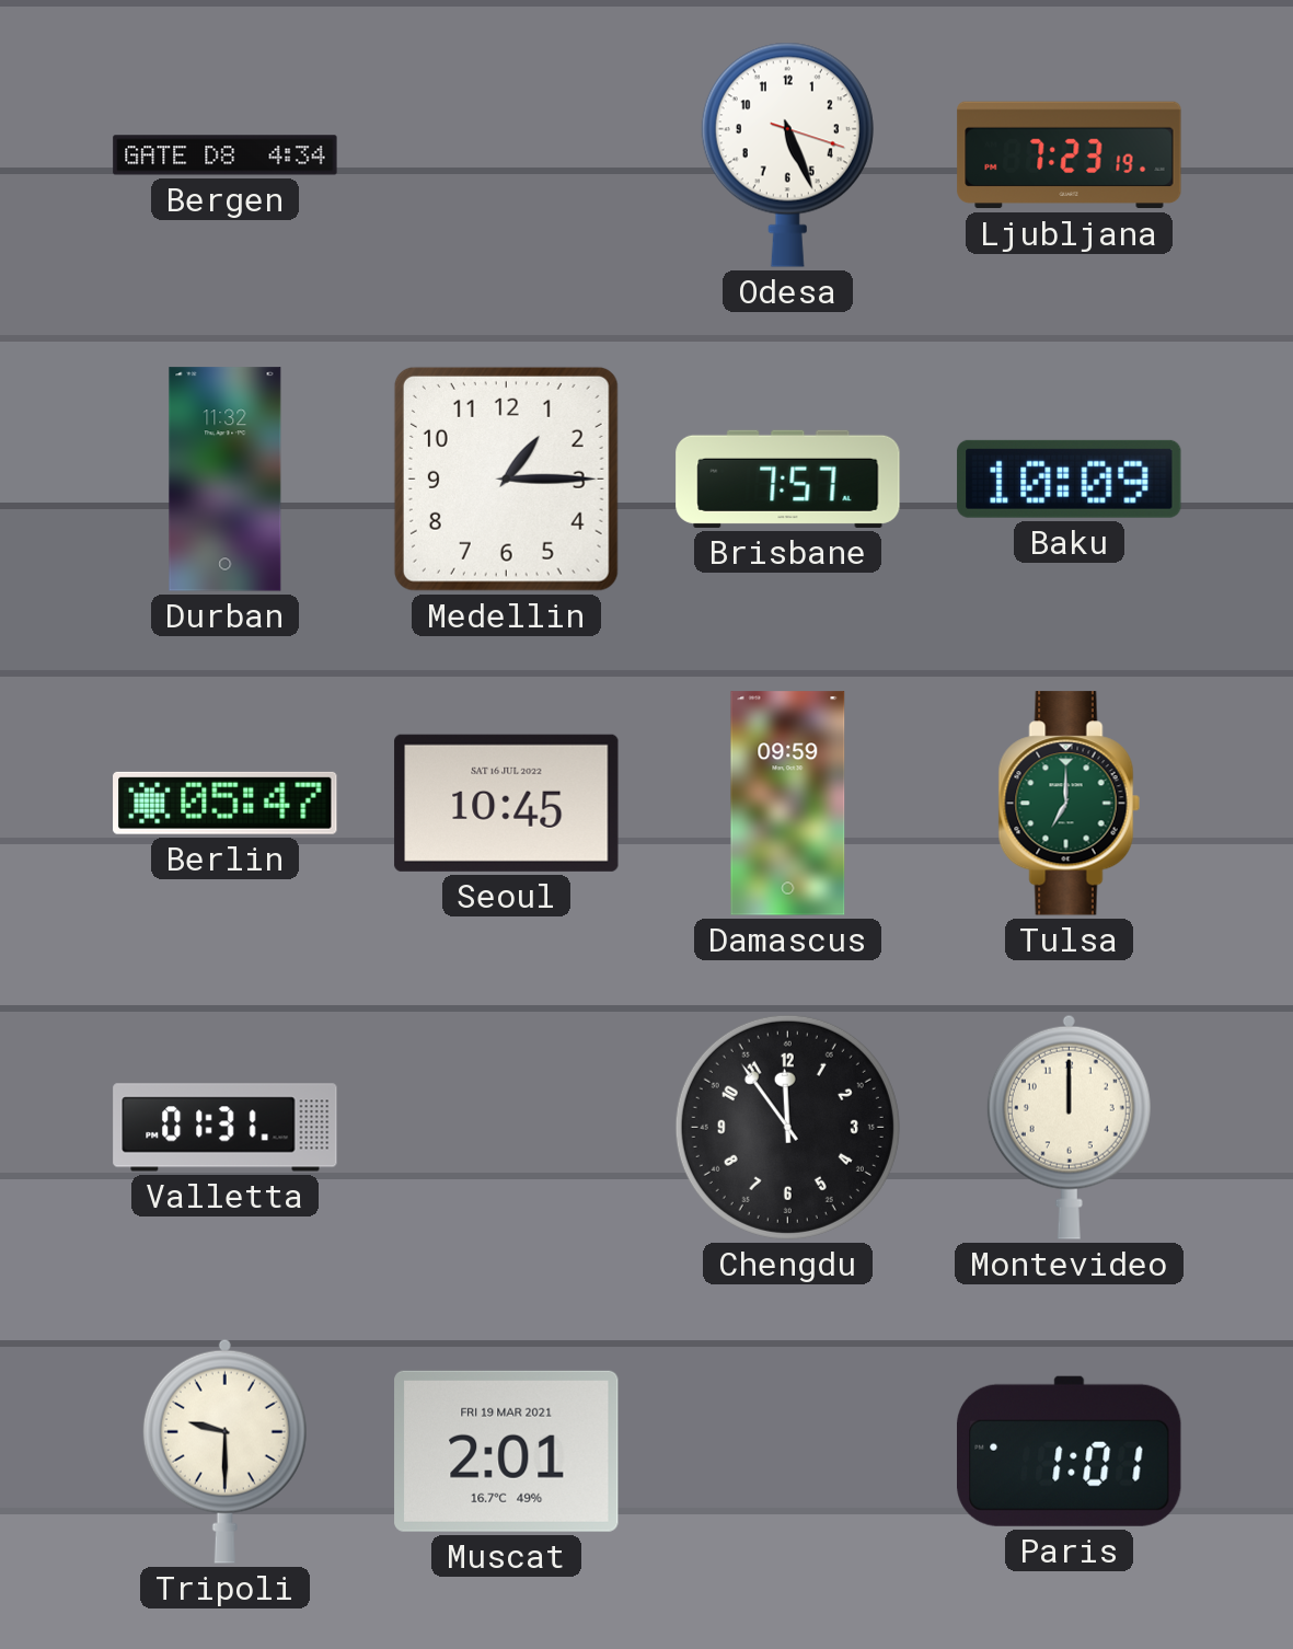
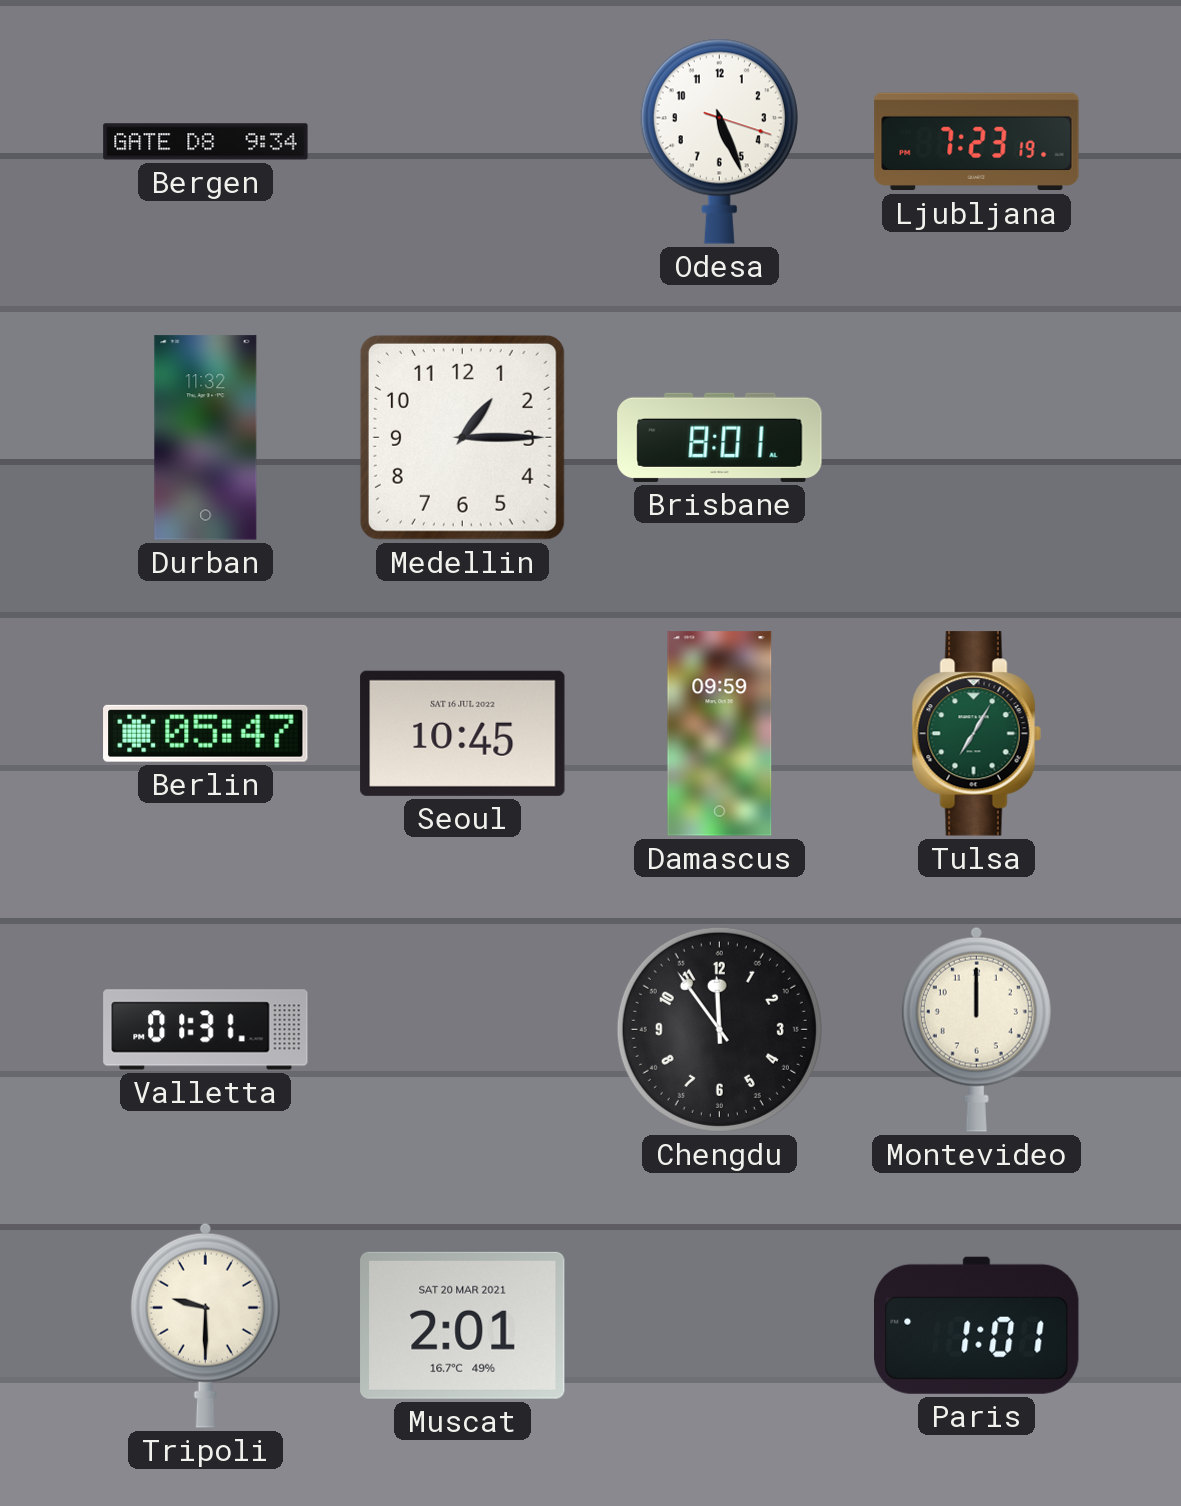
Bergen: 4:34 -> 9:34
Brisbane: 7:57 -> 8:01
Baku: 10:09 -> none
Tulsa: 7:00 -> 7:05
Muscat date: FRI 19 MAR 2021 -> SAT 20 MAR 2021
